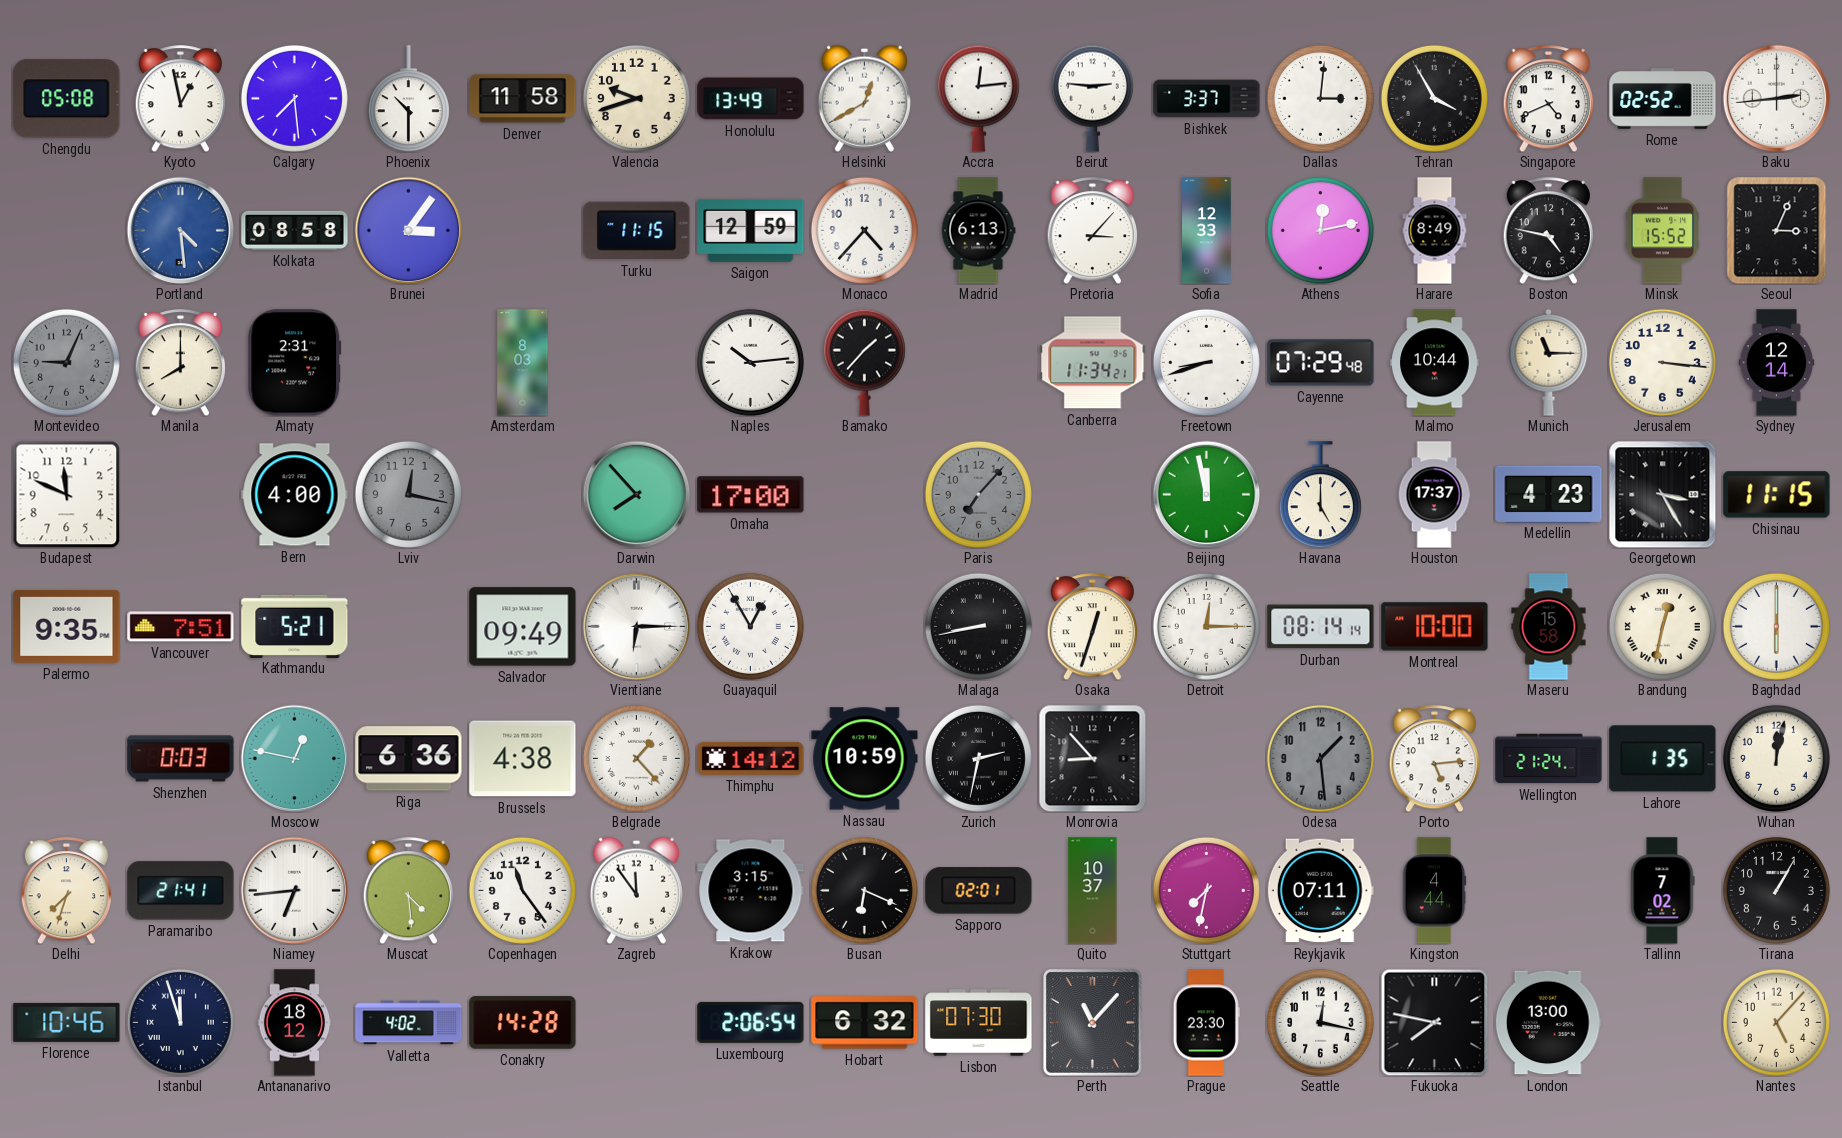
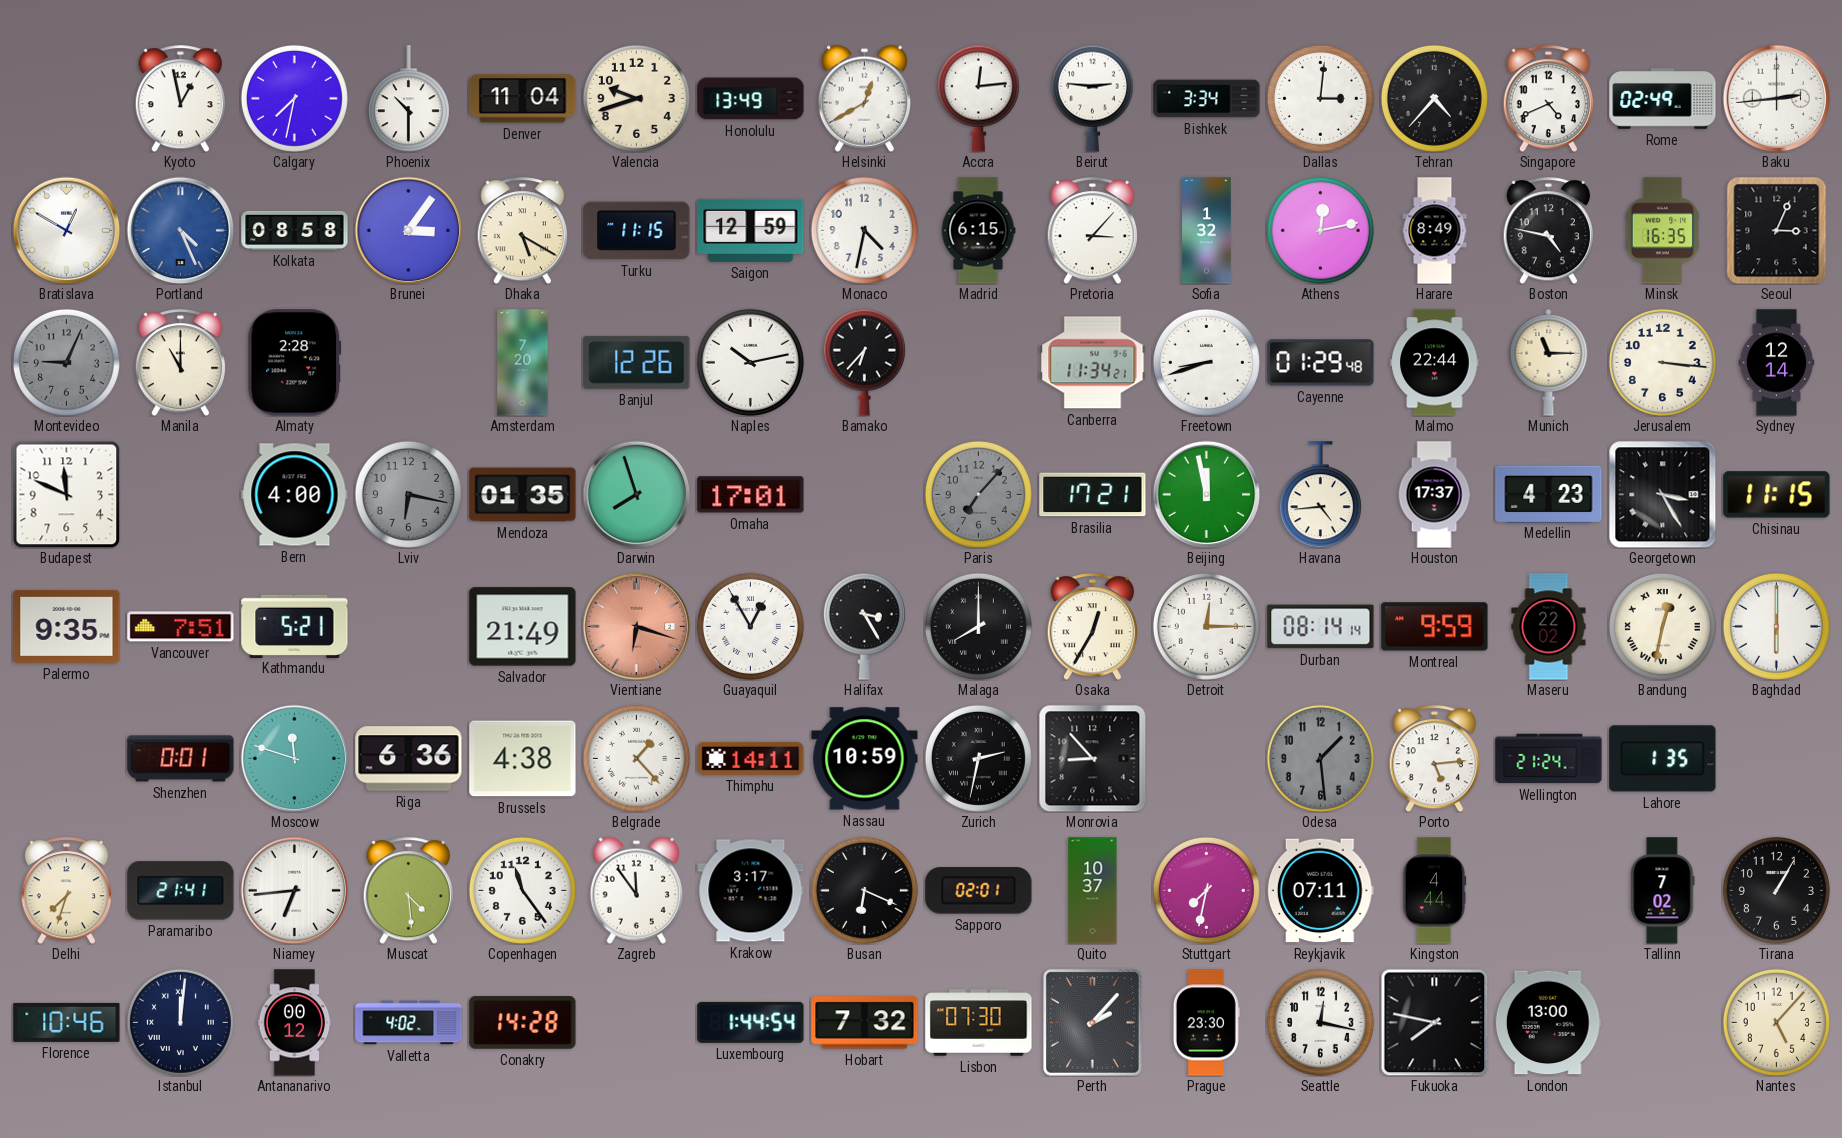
Chengdu: 05:08 -> none
Calgary: 7:29 -> 7:32
Denver: 11:58 -> 11:04
Bishkek: 3:37 -> 3:34
Tehran: 3:55 -> 4:37
Rome: 02:52 -> 02:49
Bratislava: none -> 12:50
Portland: 4:29 -> 4:26
Dhaka: none -> 5:20
Monaco: 4:37 -> 4:32
Madrid: 6:13 -> 6:15
Sofia: 12:33 -> 1:32
Minsk: 15:52 -> 16:35
Manila: 8:00 -> 11:00
Almaty: 2:31 -> 2:28
Amsterdam: 8:03 -> 7:20
Banjul: none -> 12:26
Naples: 10:14 -> 10:13
Bamako: 1:37 -> 6:37
Cayenne: 07:29 -> 01:29
Malmo: 10:44 -> 22:44
Lviv: 12:17 -> 6:17
Mendoza: none -> 01:35
Darwin: 7:53 -> 7:57
Omaha: 17:00 -> 17:01
Brasilia: none -> 17:21
Havana: 5:00 -> 4:44
Salvador: 09:49 -> 21:49
Vientiane: 6:15 -> 6:18
Vientiane dial: white -> salmon
Halifax: none -> 3:25
Malaga: 8:43 -> 8:00
Osaka: 12:33 -> 12:35
Montreal: 10:00 -> 9:59
Maseru: 15:58 -> 22:02
Shenzhen: 0:03 -> 0:01
Moscow: 12:47 -> 11:48
Thimphu: 14:12 -> 14:11
Wuhan: 12:02 -> none
Krakow: 3:15 -> 3:17
Istanbul: 11:57 -> 12:01
Antananarivo: 18:12 -> 00:12
Luxembourg: 2:06 -> 1:44
Hobart: 6:32 -> 7:32
Perth: 11:07 -> 2:07
